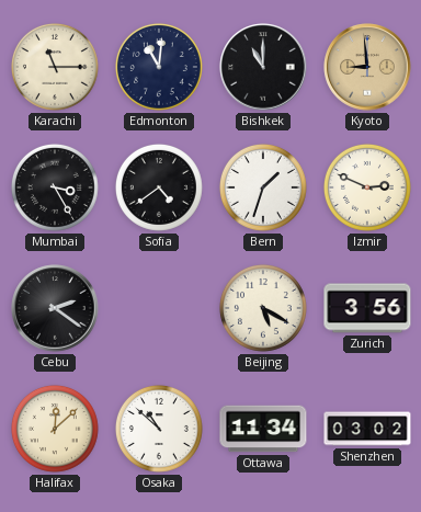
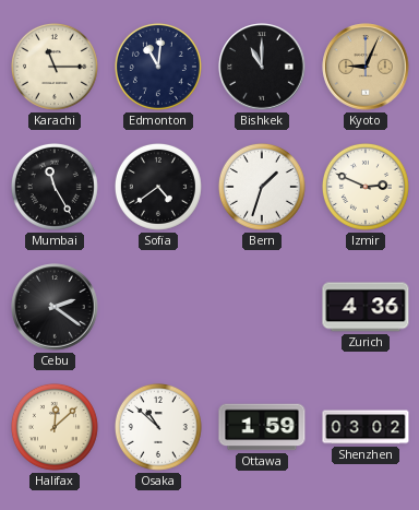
Kyoto: 8:59 -> 9:04
Mumbai: 3:25 -> 11:25
Beijing: 5:20 -> none
Zurich: 3:56 -> 4:36
Ottawa: 11:34 -> 1:59
